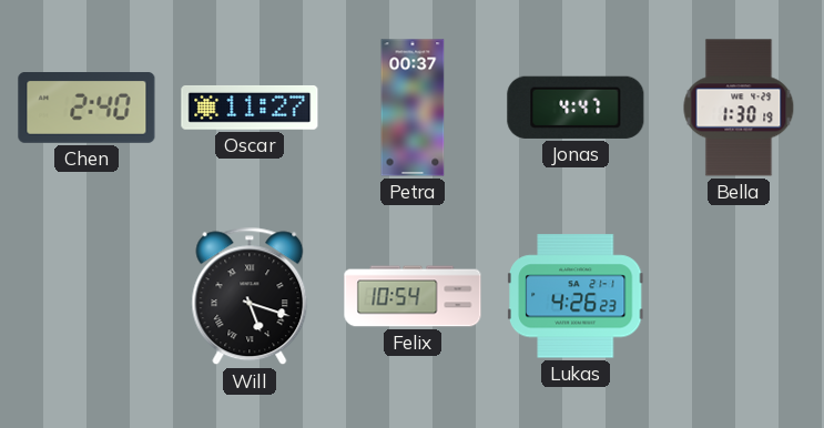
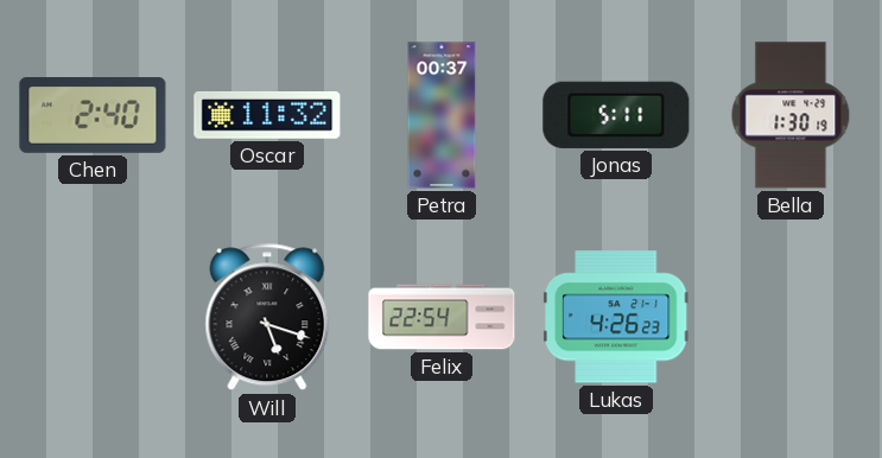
Oscar: 11:27 -> 11:32
Jonas: 4:47 -> 5:11
Felix: 10:54 -> 22:54
